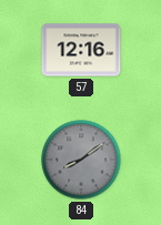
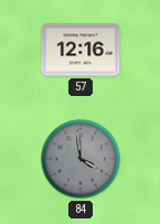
84: 8:09 -> 3:59
